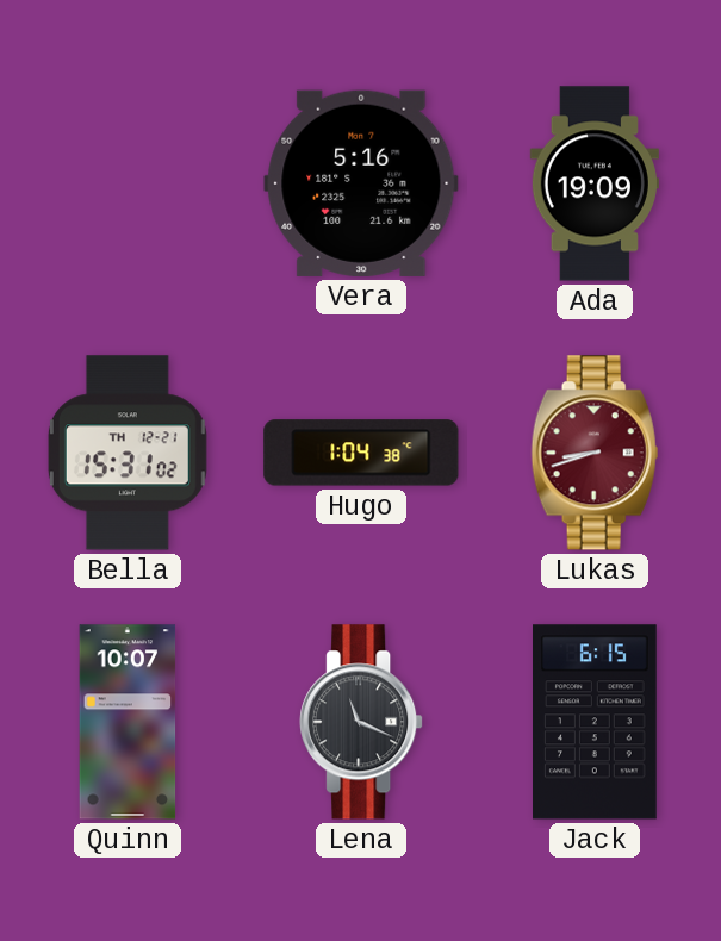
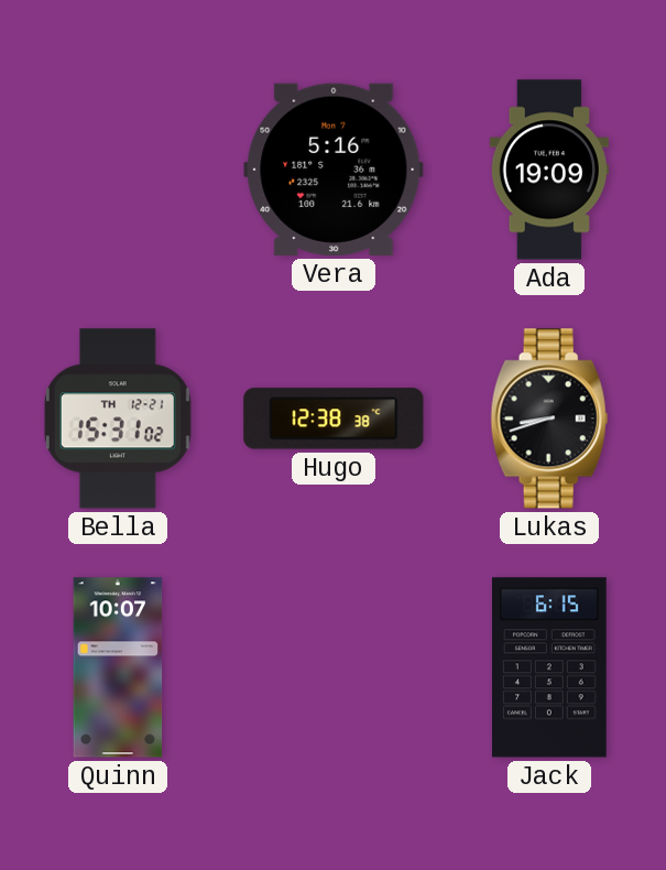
Hugo: 1:04 -> 12:38
Lukas dial: burgundy -> black
Lena: 11:19 -> none
